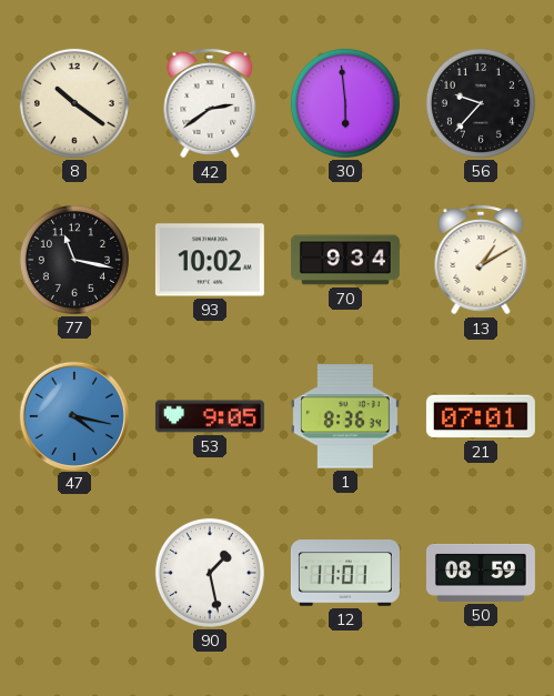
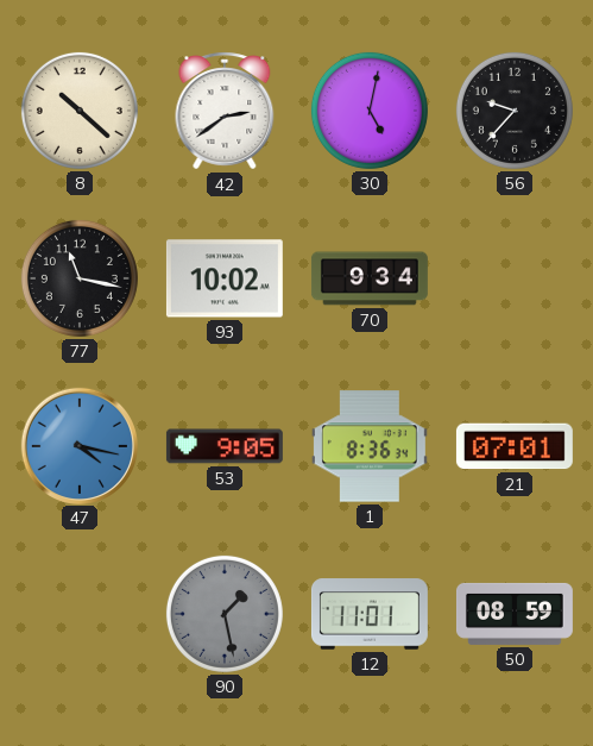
8: 10:21 -> 10:22
30: 5:59 -> 5:02
13: 1:10 -> none
90 dial: white -> grey
